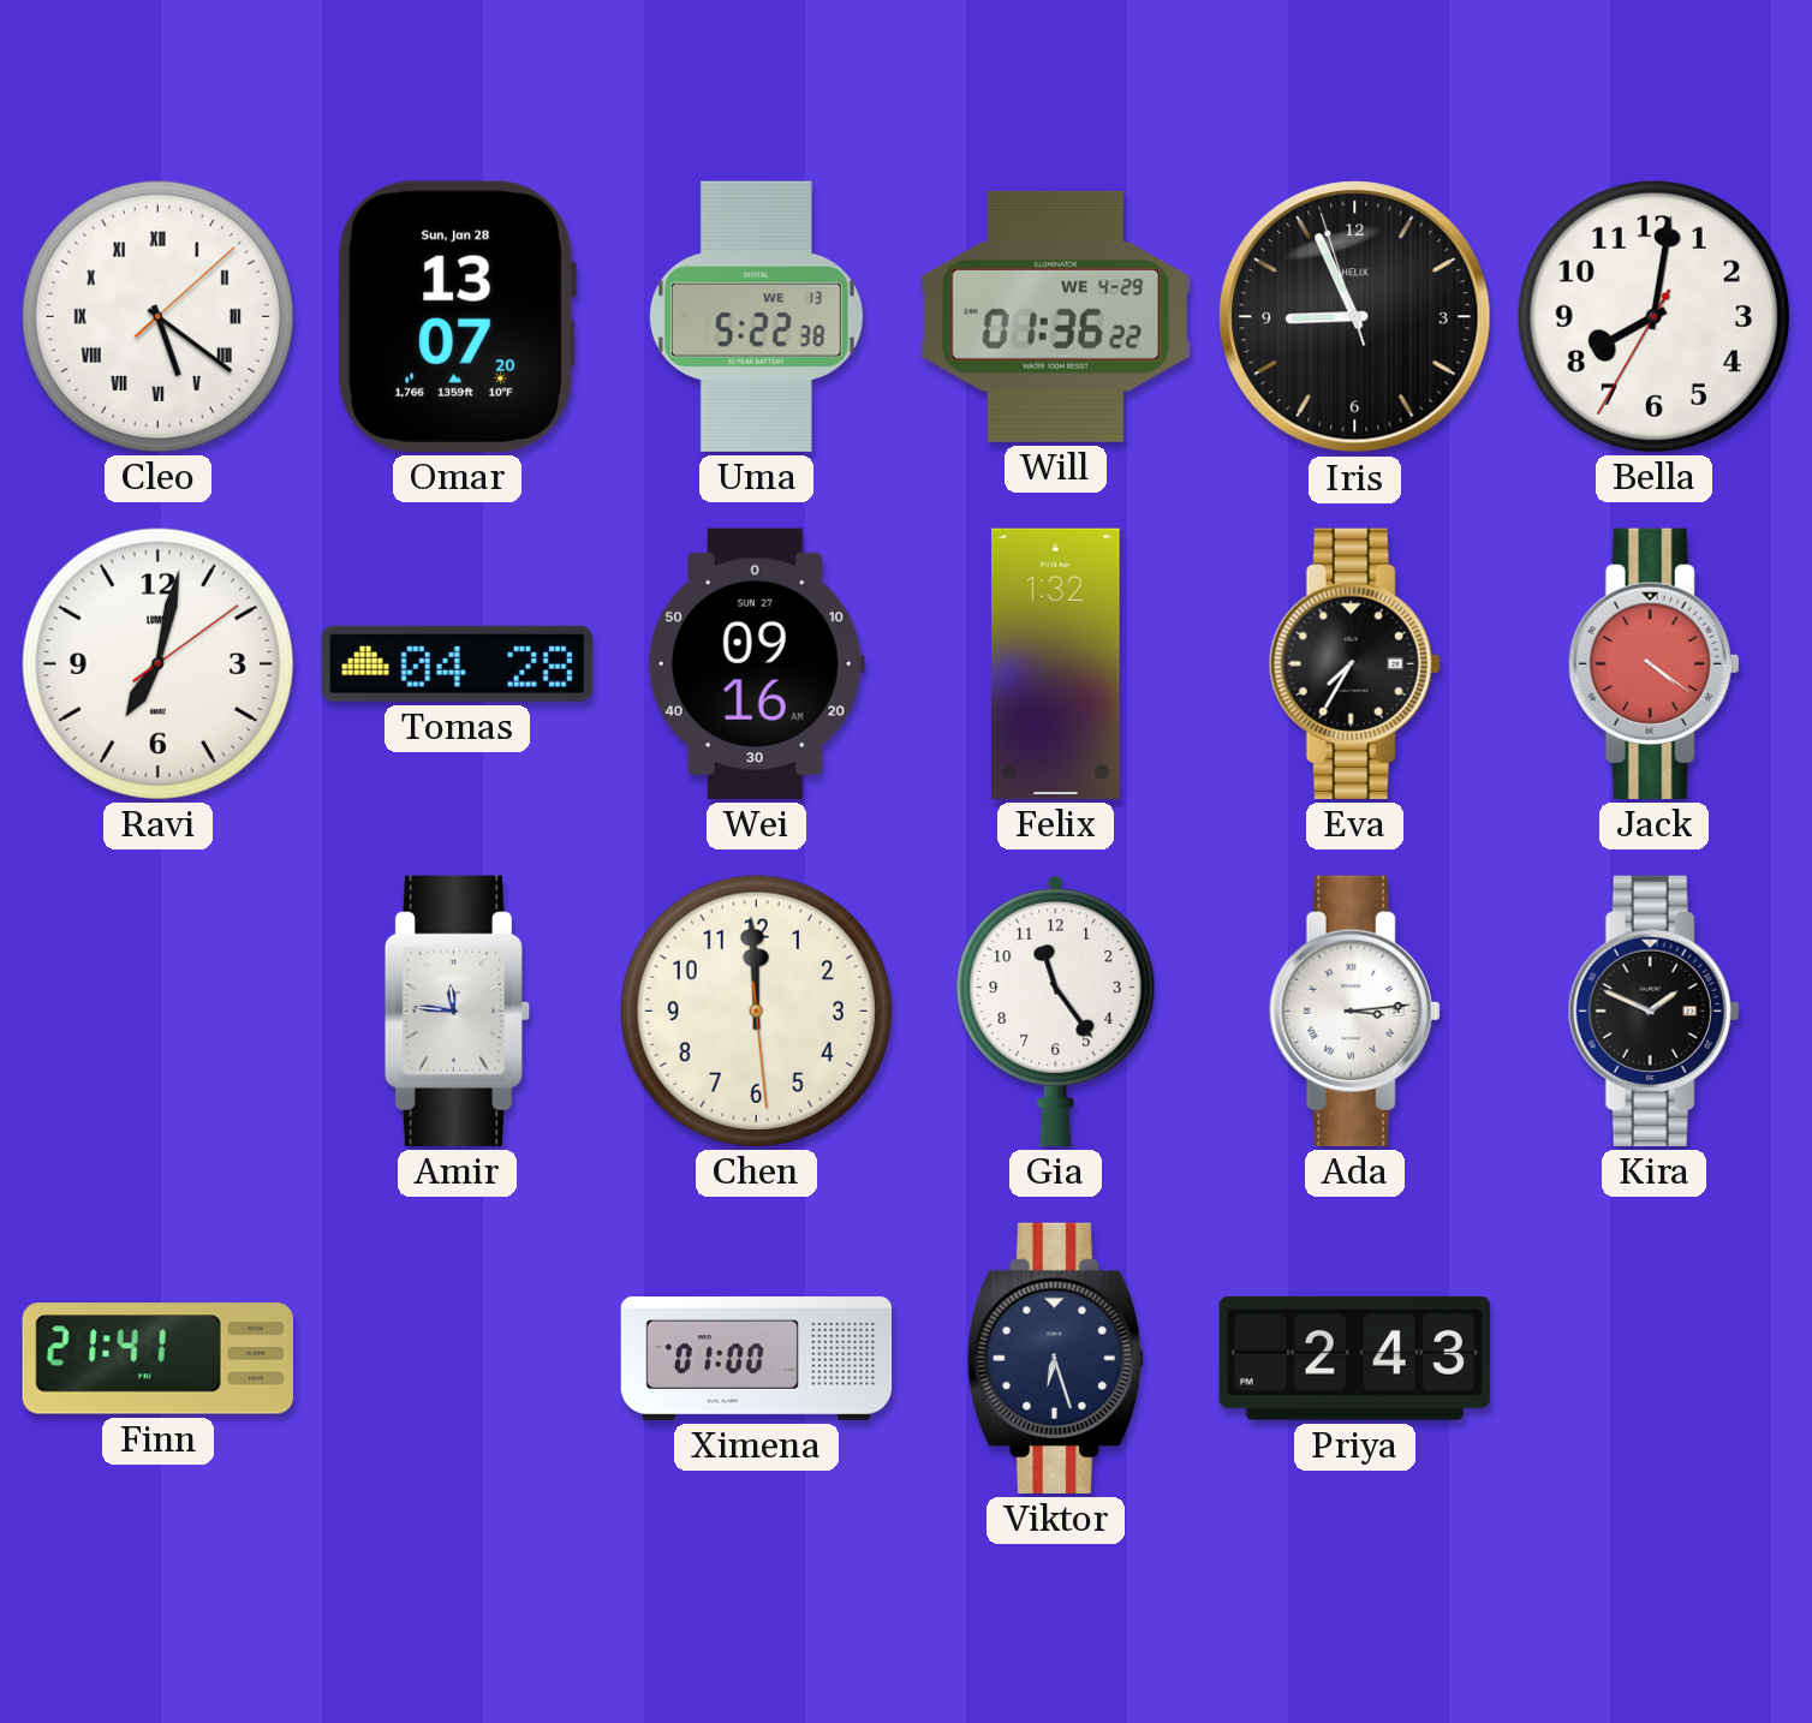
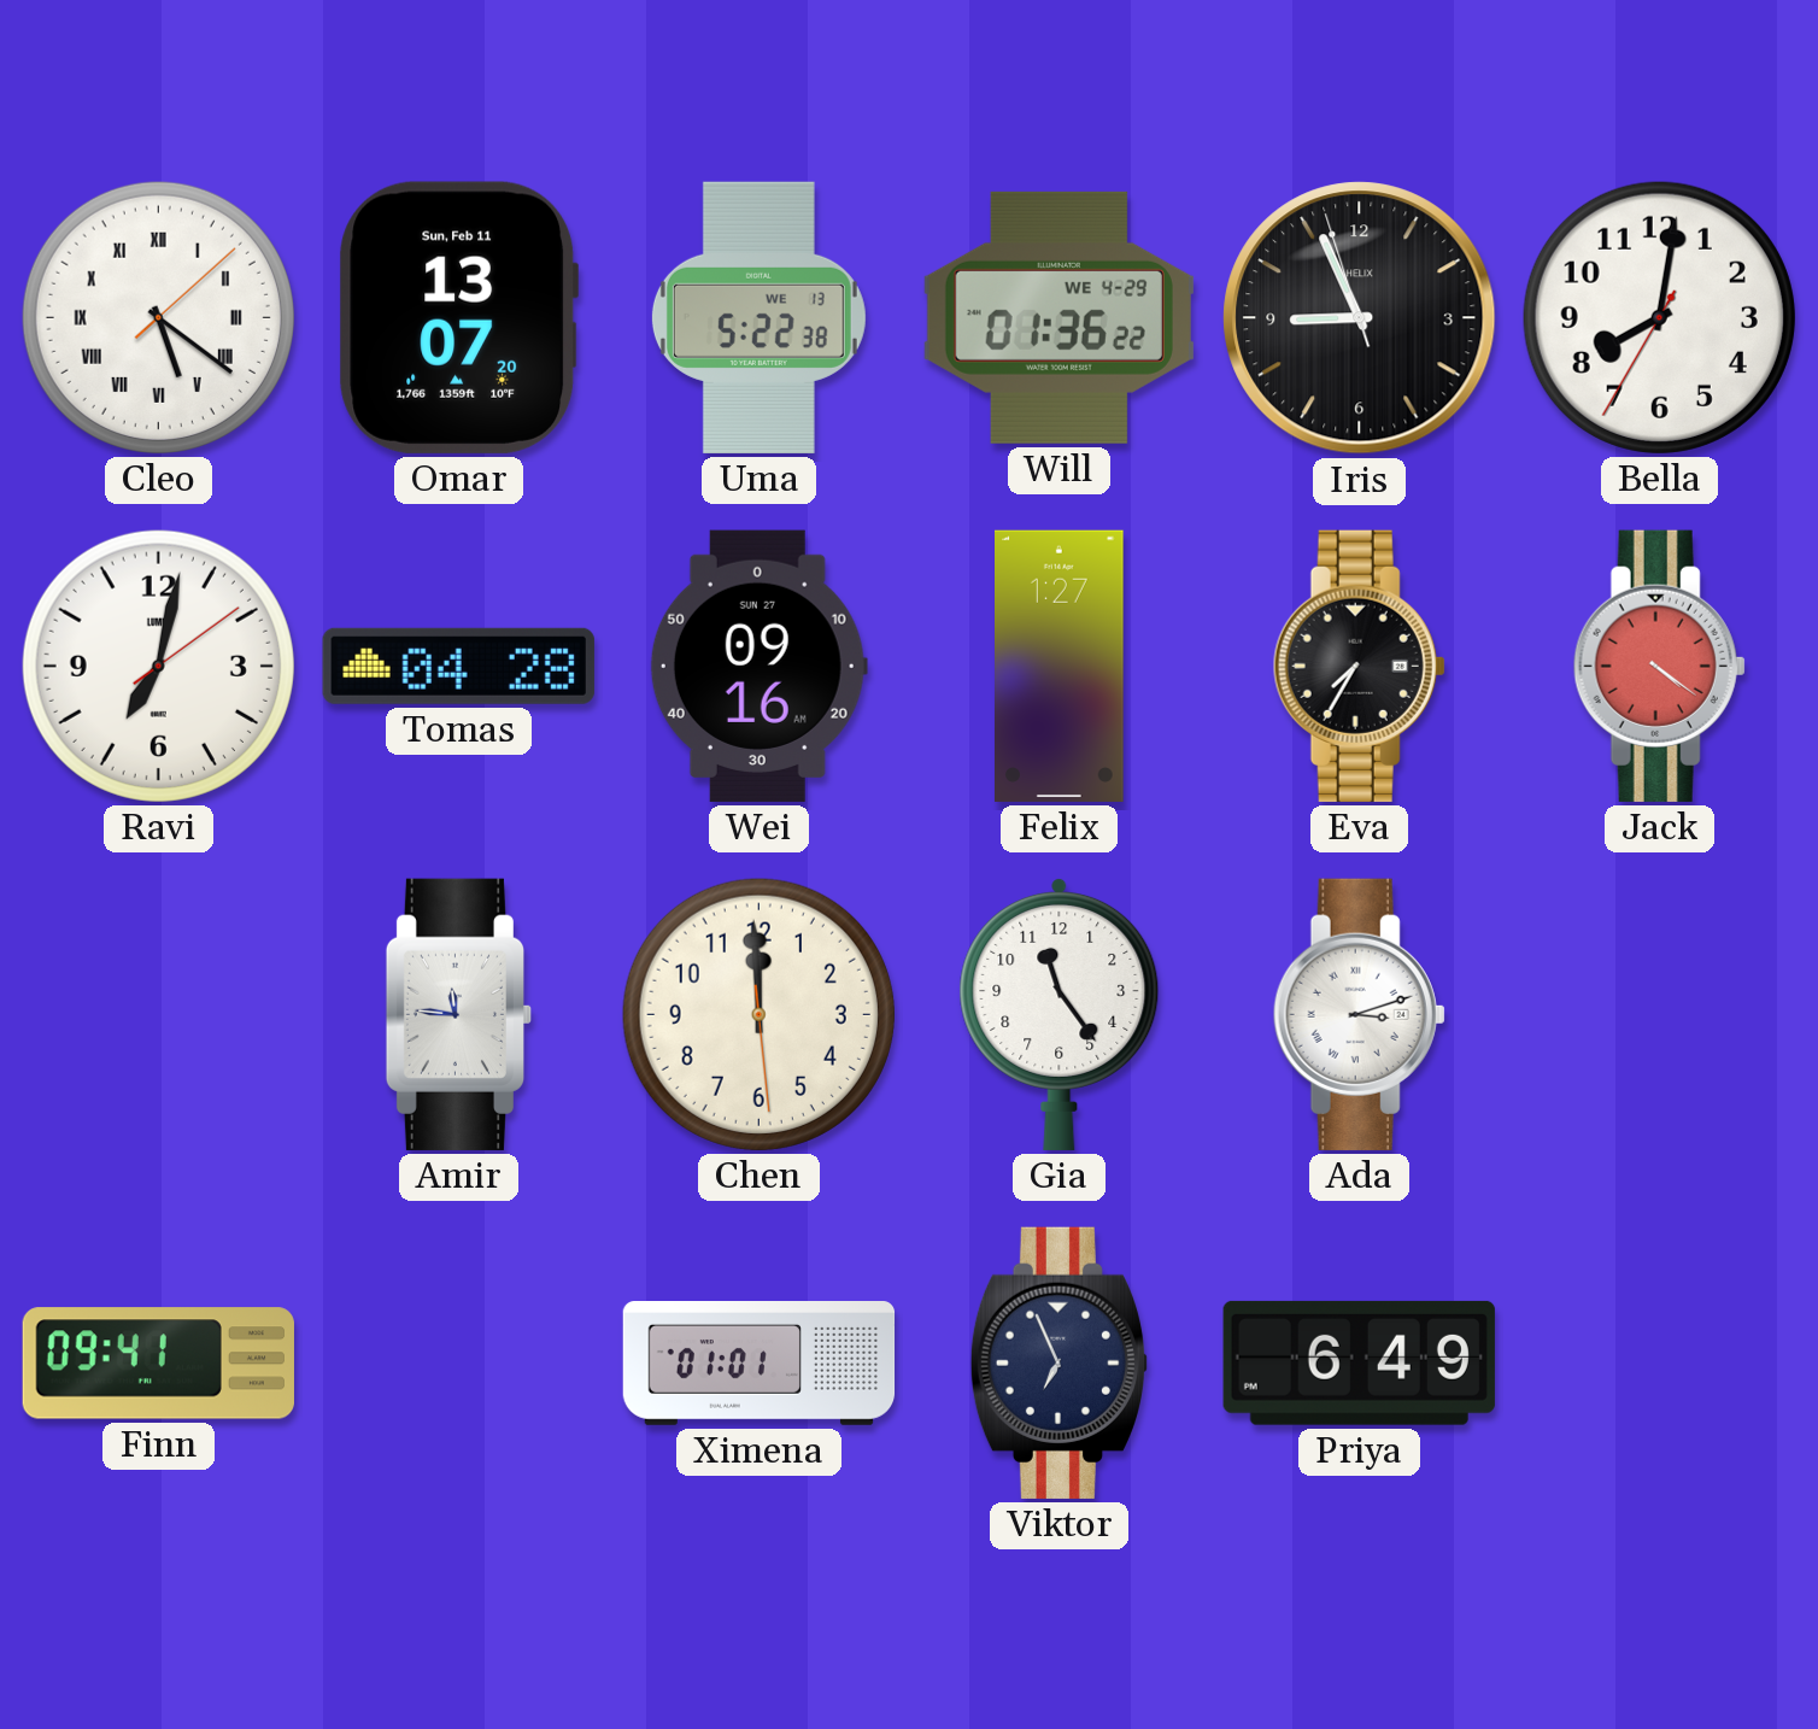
Omar date: Sun, Jan 28 -> Sun, Feb 11
Felix: 1:32 -> 1:27
Ada: 3:14 -> 3:12
Kira: 1:49 -> none
Finn: 21:41 -> 09:41
Ximena: 01:00 -> 01:01
Viktor: 6:27 -> 6:56
Priya: 2:43 -> 6:49
